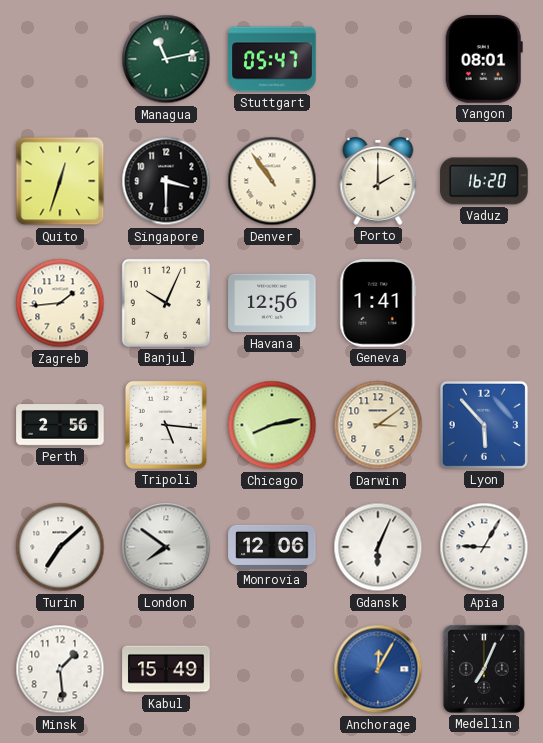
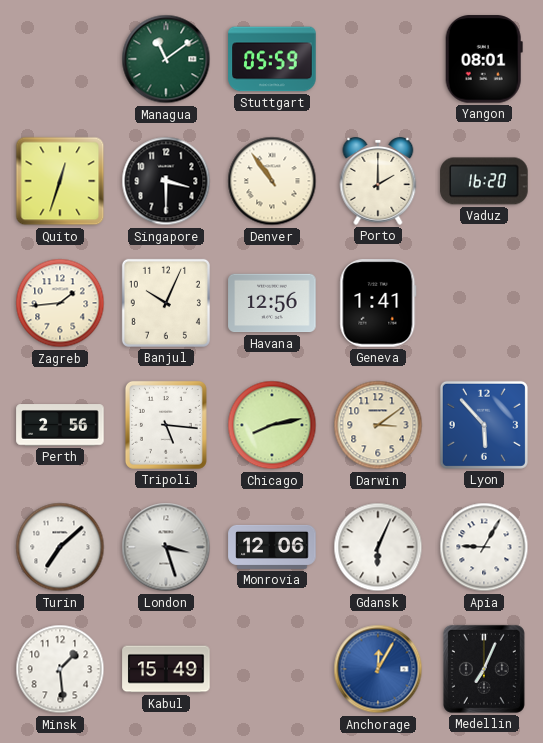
Managua: 11:13 -> 11:09
Stuttgart: 05:47 -> 05:59
London: 7:51 -> 3:27
